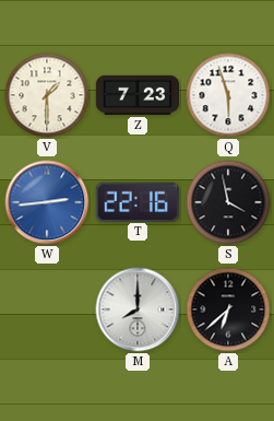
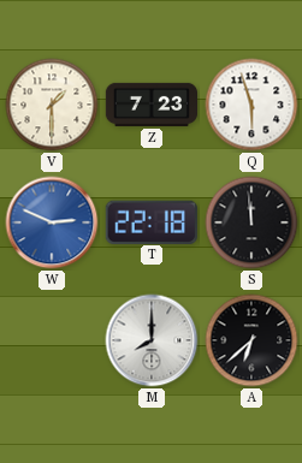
W: 2:44 -> 2:49
T: 22:16 -> 22:18
S: 3:58 -> 11:59
